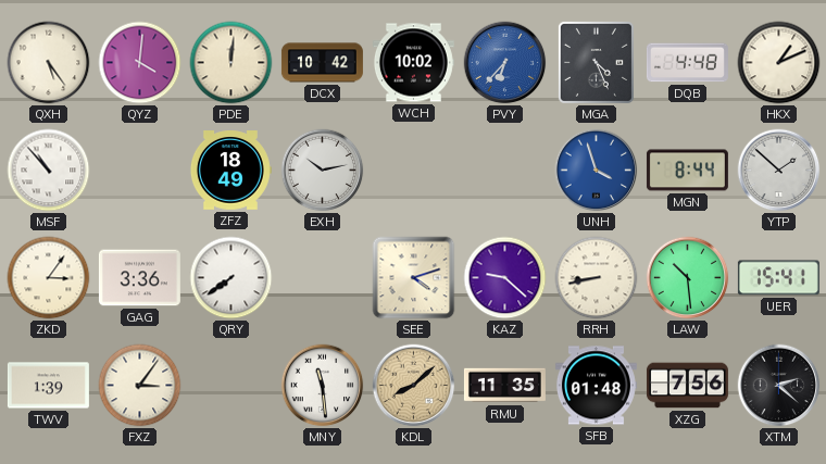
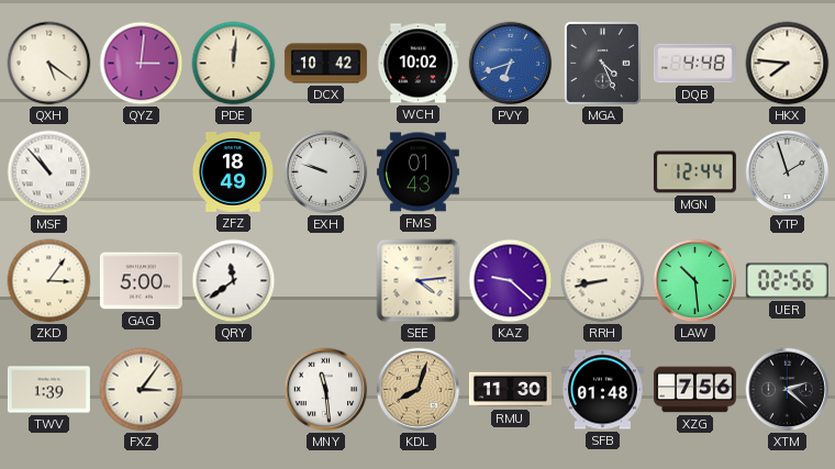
QXH: 5:24 -> 5:21
QYZ: 4:01 -> 3:01
PVY: 6:37 -> 6:42
HKX: 1:11 -> 7:46
EXH: 10:13 -> 9:48
FMS: none -> 01:43
UNH: 3:57 -> none
MGN: 8:44 -> 12:44
YTP: 1:52 -> 1:57
GAG: 3:36 -> 5:00
QRY: 7:39 -> 11:39
SEE: 4:12 -> 4:14
UER: 15:41 -> 02:56
KDL: 8:08 -> 8:03
RMU: 11:35 -> 11:30
